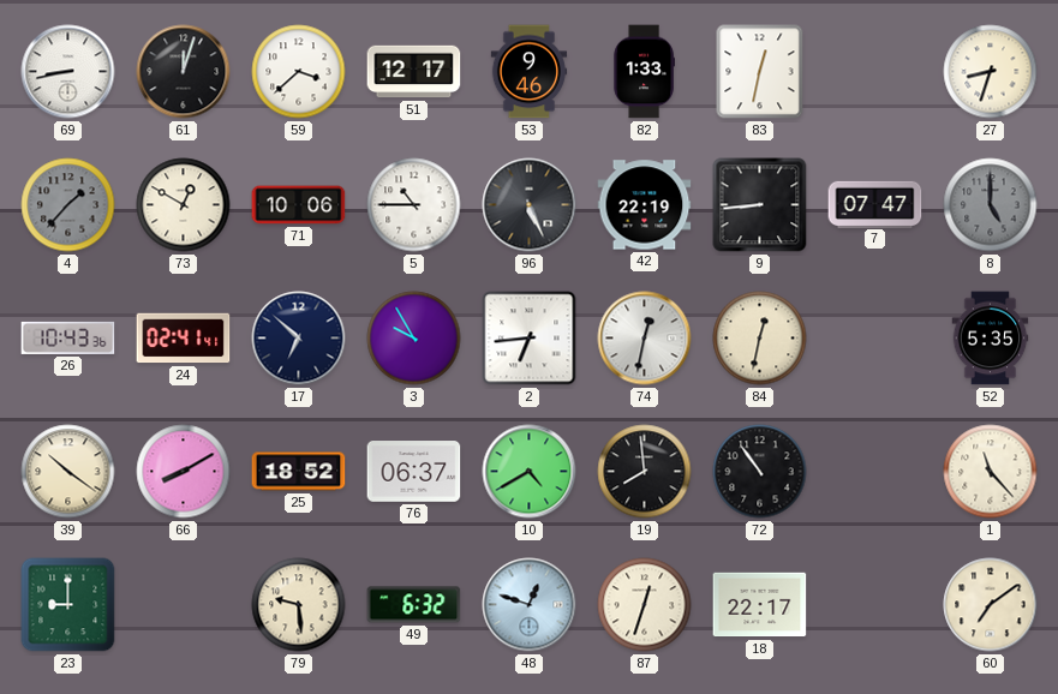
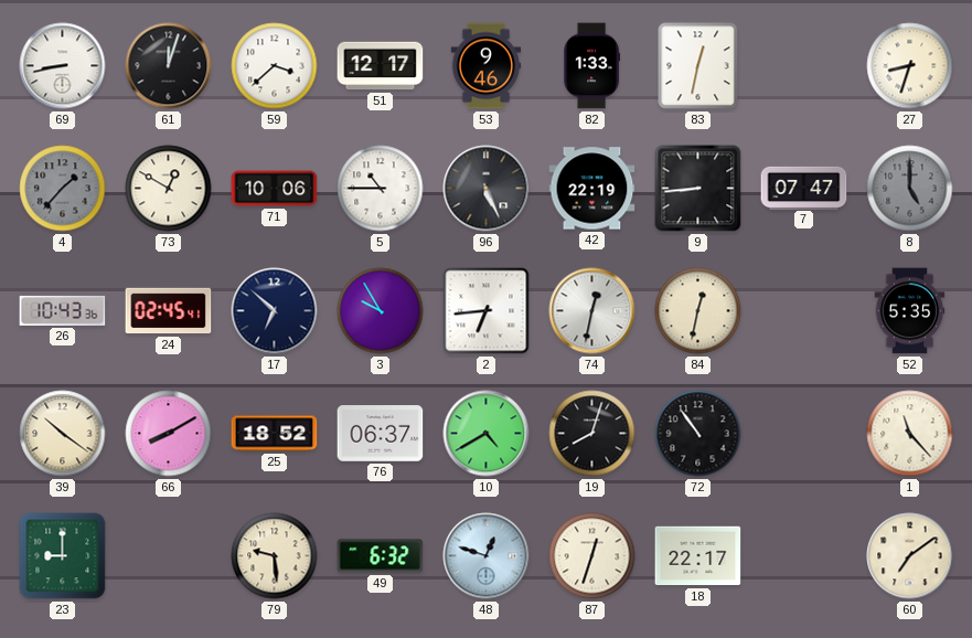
24: 02:41 -> 02:45
19: 7:59 -> 8:03
